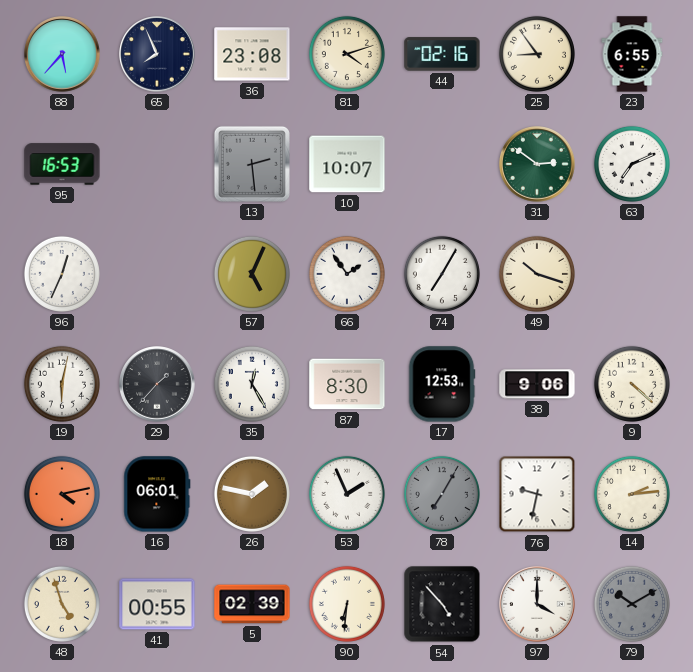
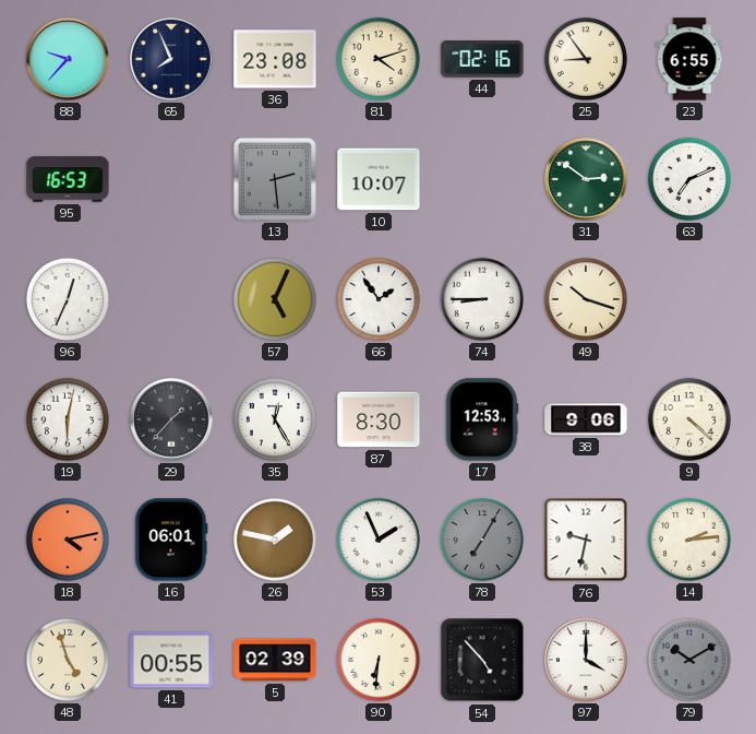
88: 5:37 -> 9:37
74: 7:05 -> 8:45
